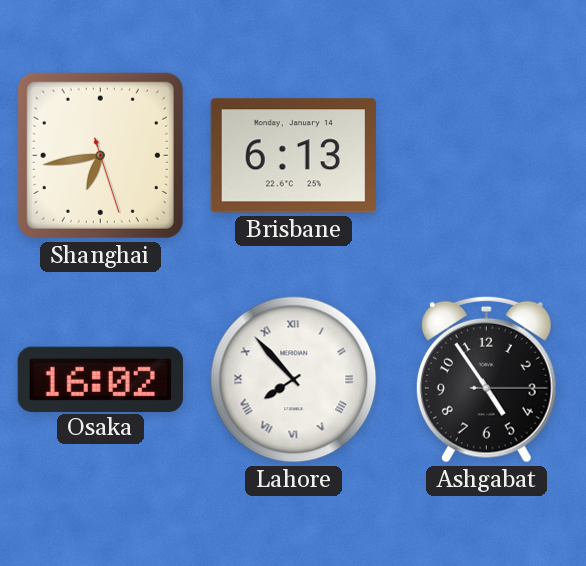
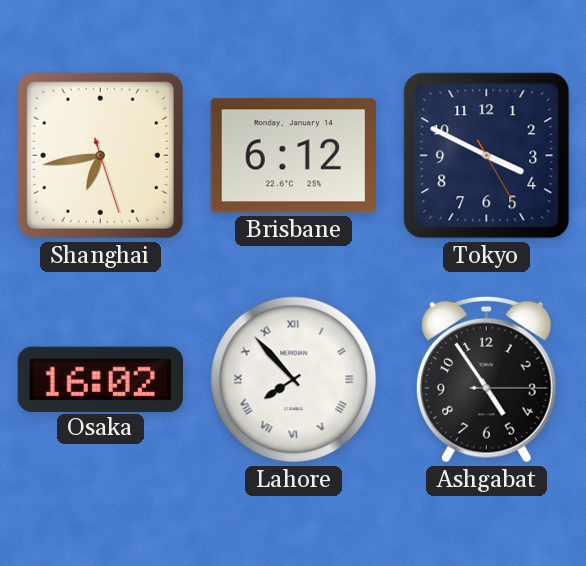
Brisbane: 6:13 -> 6:12
Tokyo: none -> 3:49
